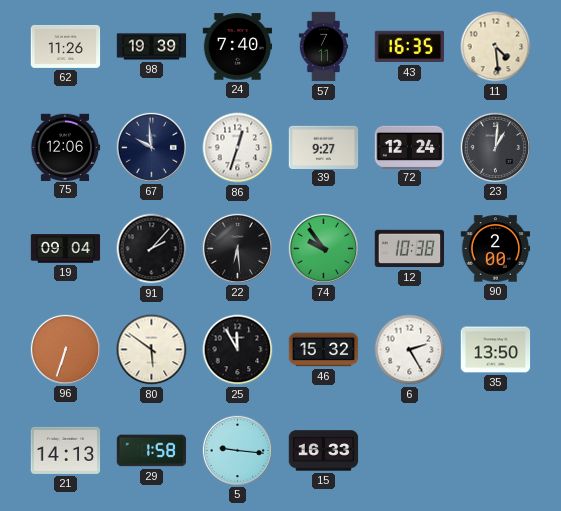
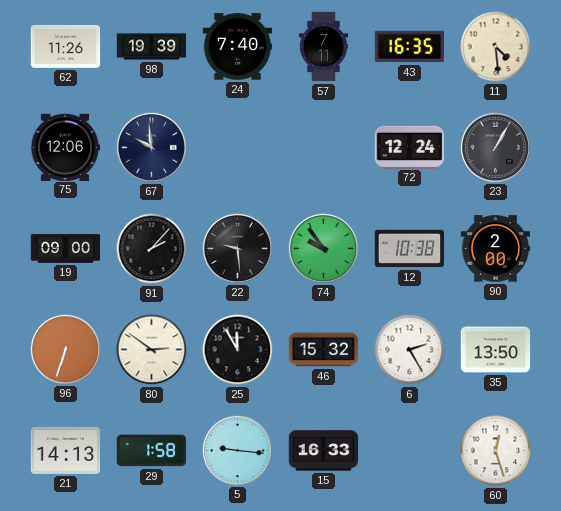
86: 12:33 -> none
39: 9:27 -> none
23: 1:01 -> 1:05
19: 09:04 -> 09:00
22: 6:29 -> 9:29
80: 5:51 -> 2:51
60: none -> 12:27
